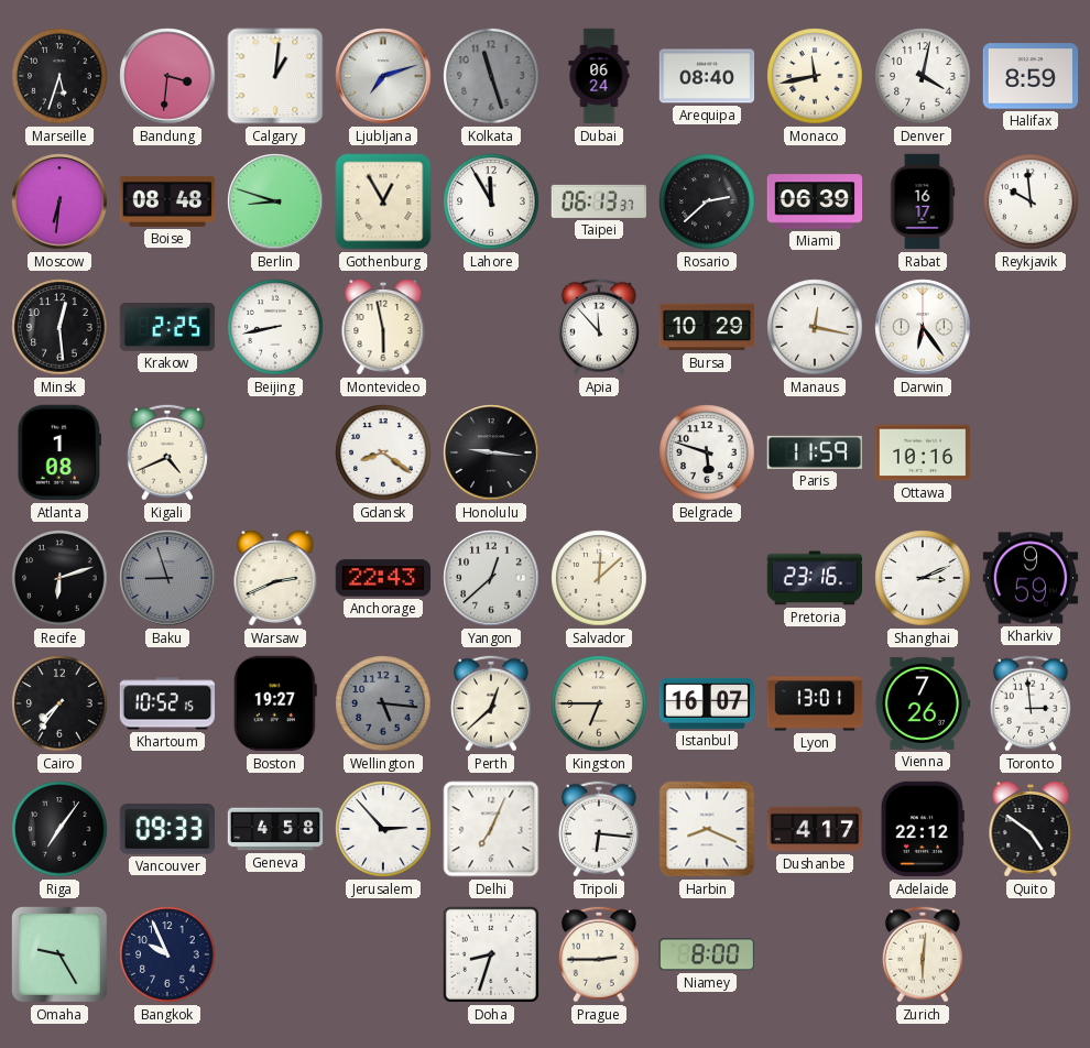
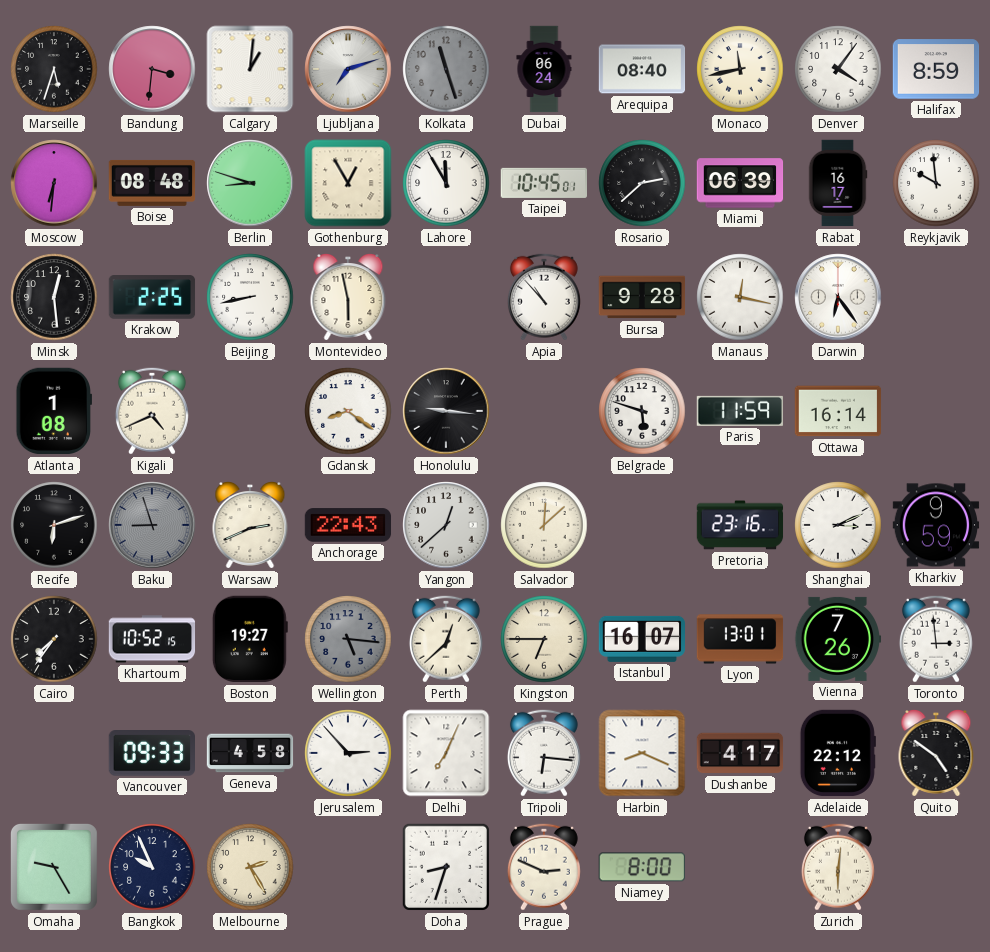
Denver: 4:02 -> 4:06
Taipei: 06:13 -> 10:45
Apia: 11:53 -> 10:53
Bursa: 10:29 -> 9:28
Ottawa: 10:16 -> 16:14
Riga: 7:06 -> none
Melbourne: none -> 2:25
Prague: 2:45 -> 2:49
